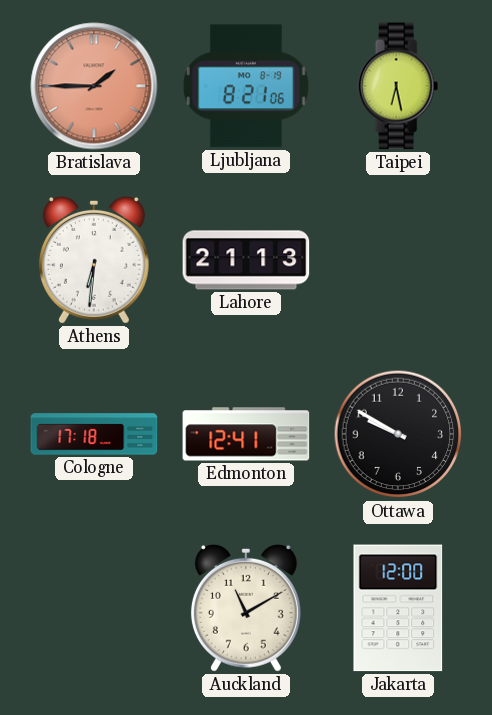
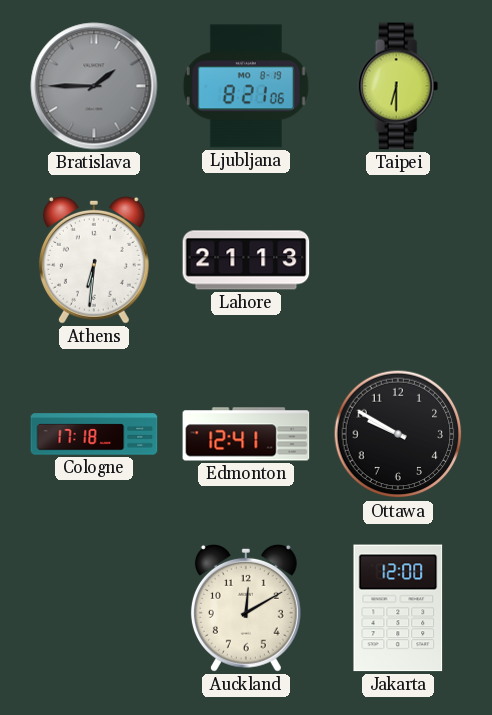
Bratislava dial: salmon -> grey
Taipei: 6:28 -> 6:30
Auckland: 11:10 -> 12:10
